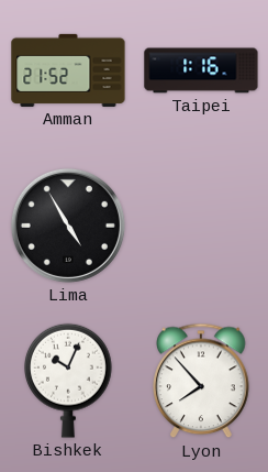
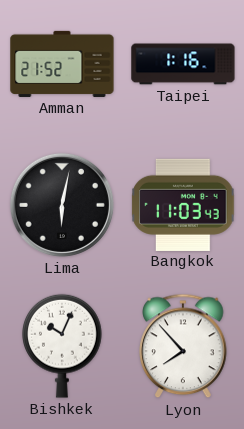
Lima: 4:55 -> 6:02
Bangkok: none -> 11:03
